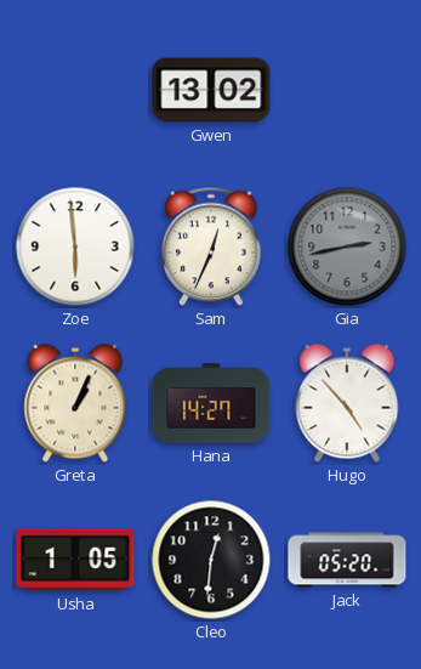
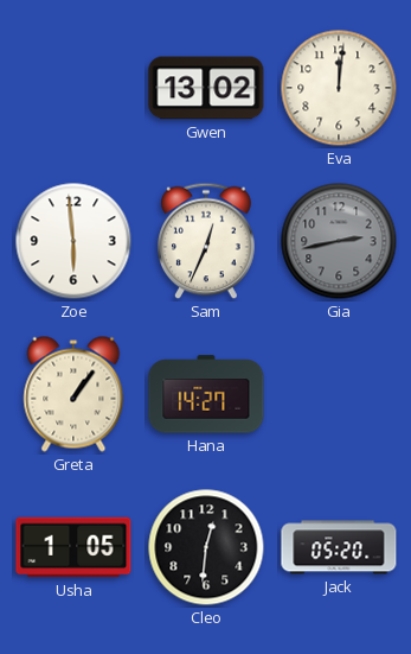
Eva: none -> 12:01
Greta: 1:04 -> 1:06
Hugo: 4:53 -> none
